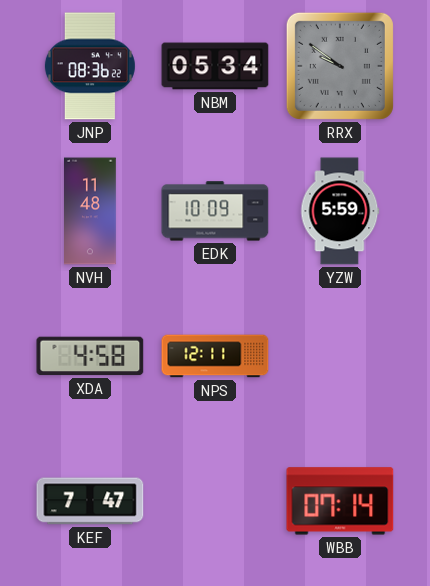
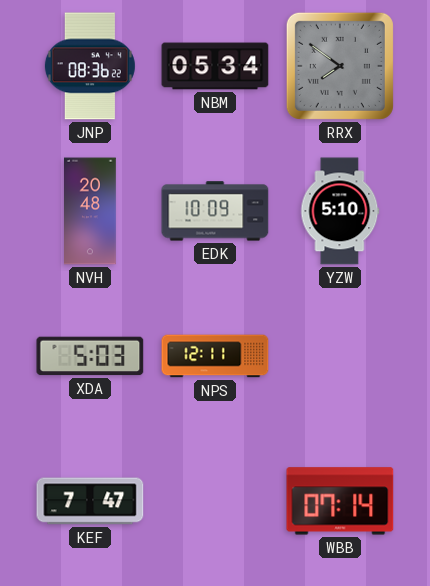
RRX: 9:51 -> 7:51
NVH: 11:48 -> 20:48
YZW: 5:59 -> 5:10
XDA: 4:58 -> 5:03
